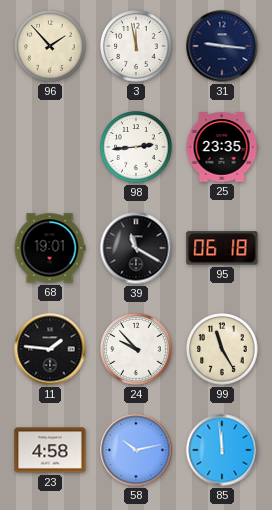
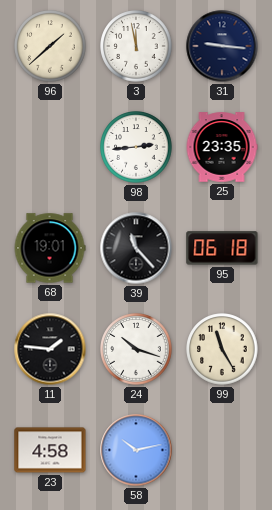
96: 1:53 -> 1:38
39: 11:20 -> 11:23
24: 9:53 -> 10:18
85: 11:59 -> none
